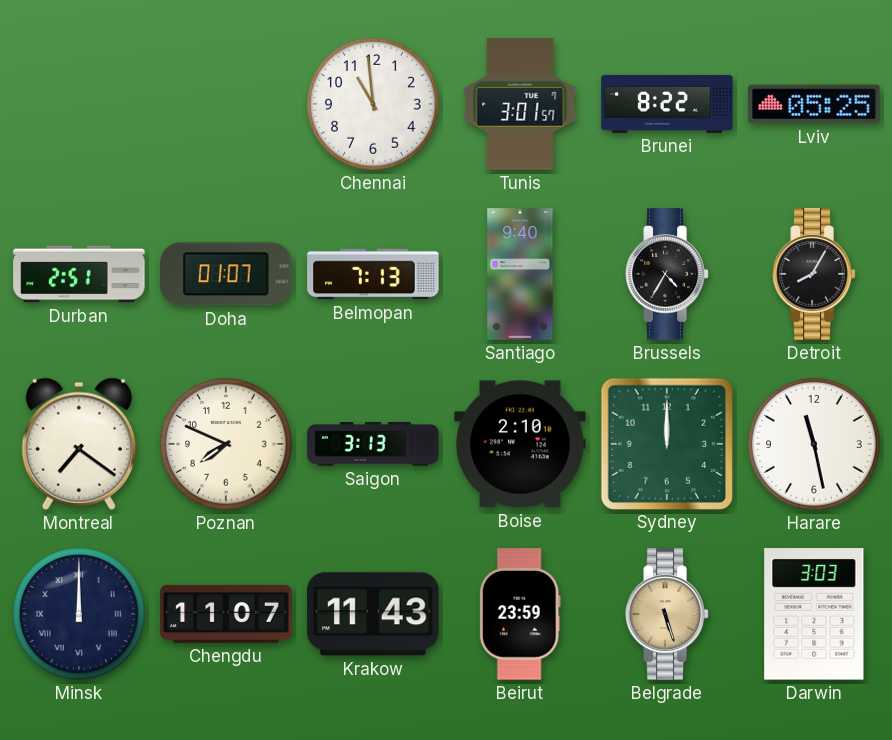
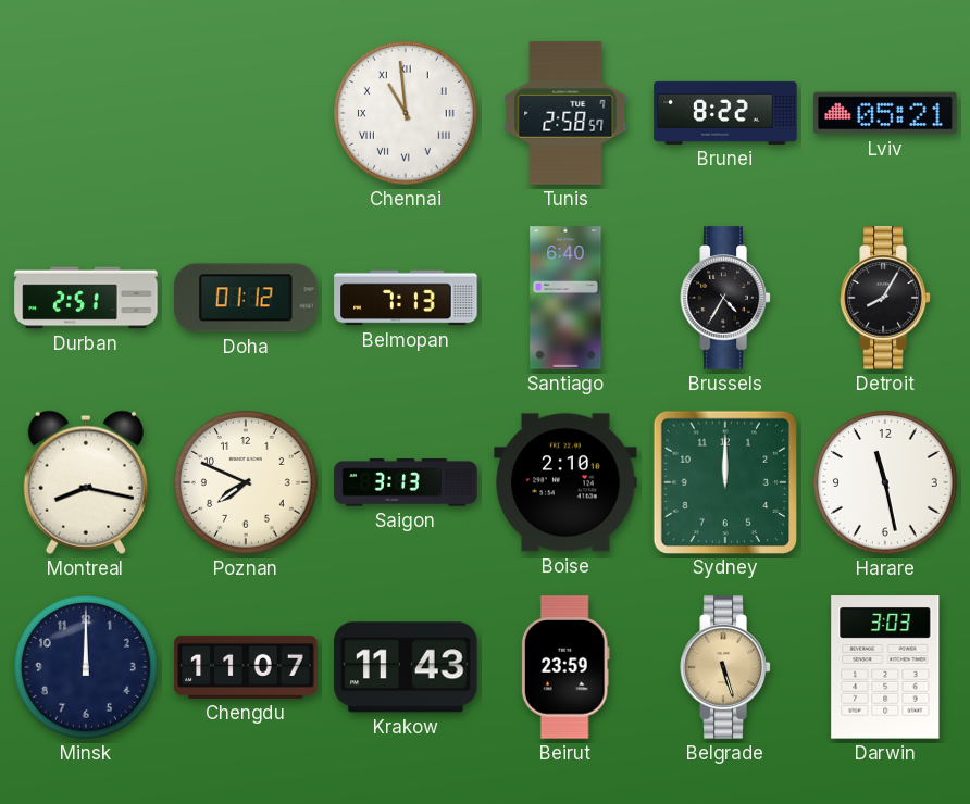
Chennai numerals: Arabic -> Roman
Tunis: 3:01 -> 2:58
Lviv: 05:25 -> 05:21
Doha: 01:07 -> 01:12
Santiago: 9:40 -> 6:40
Montreal: 7:21 -> 8:17
Minsk numerals: Roman -> Arabic
